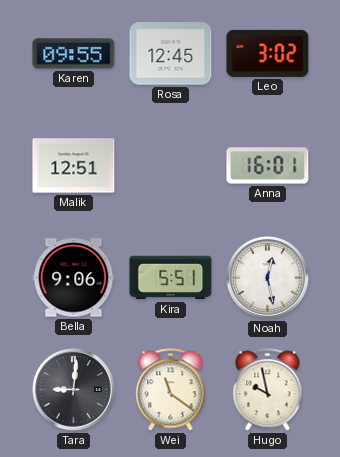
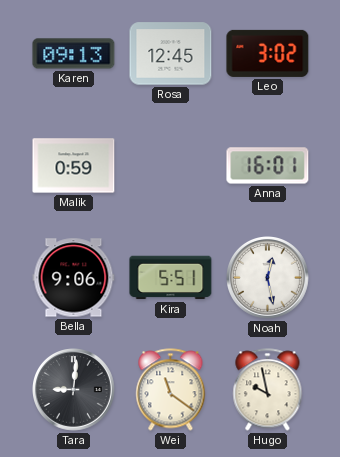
Karen: 09:55 -> 09:13
Malik: 12:51 -> 0:59
